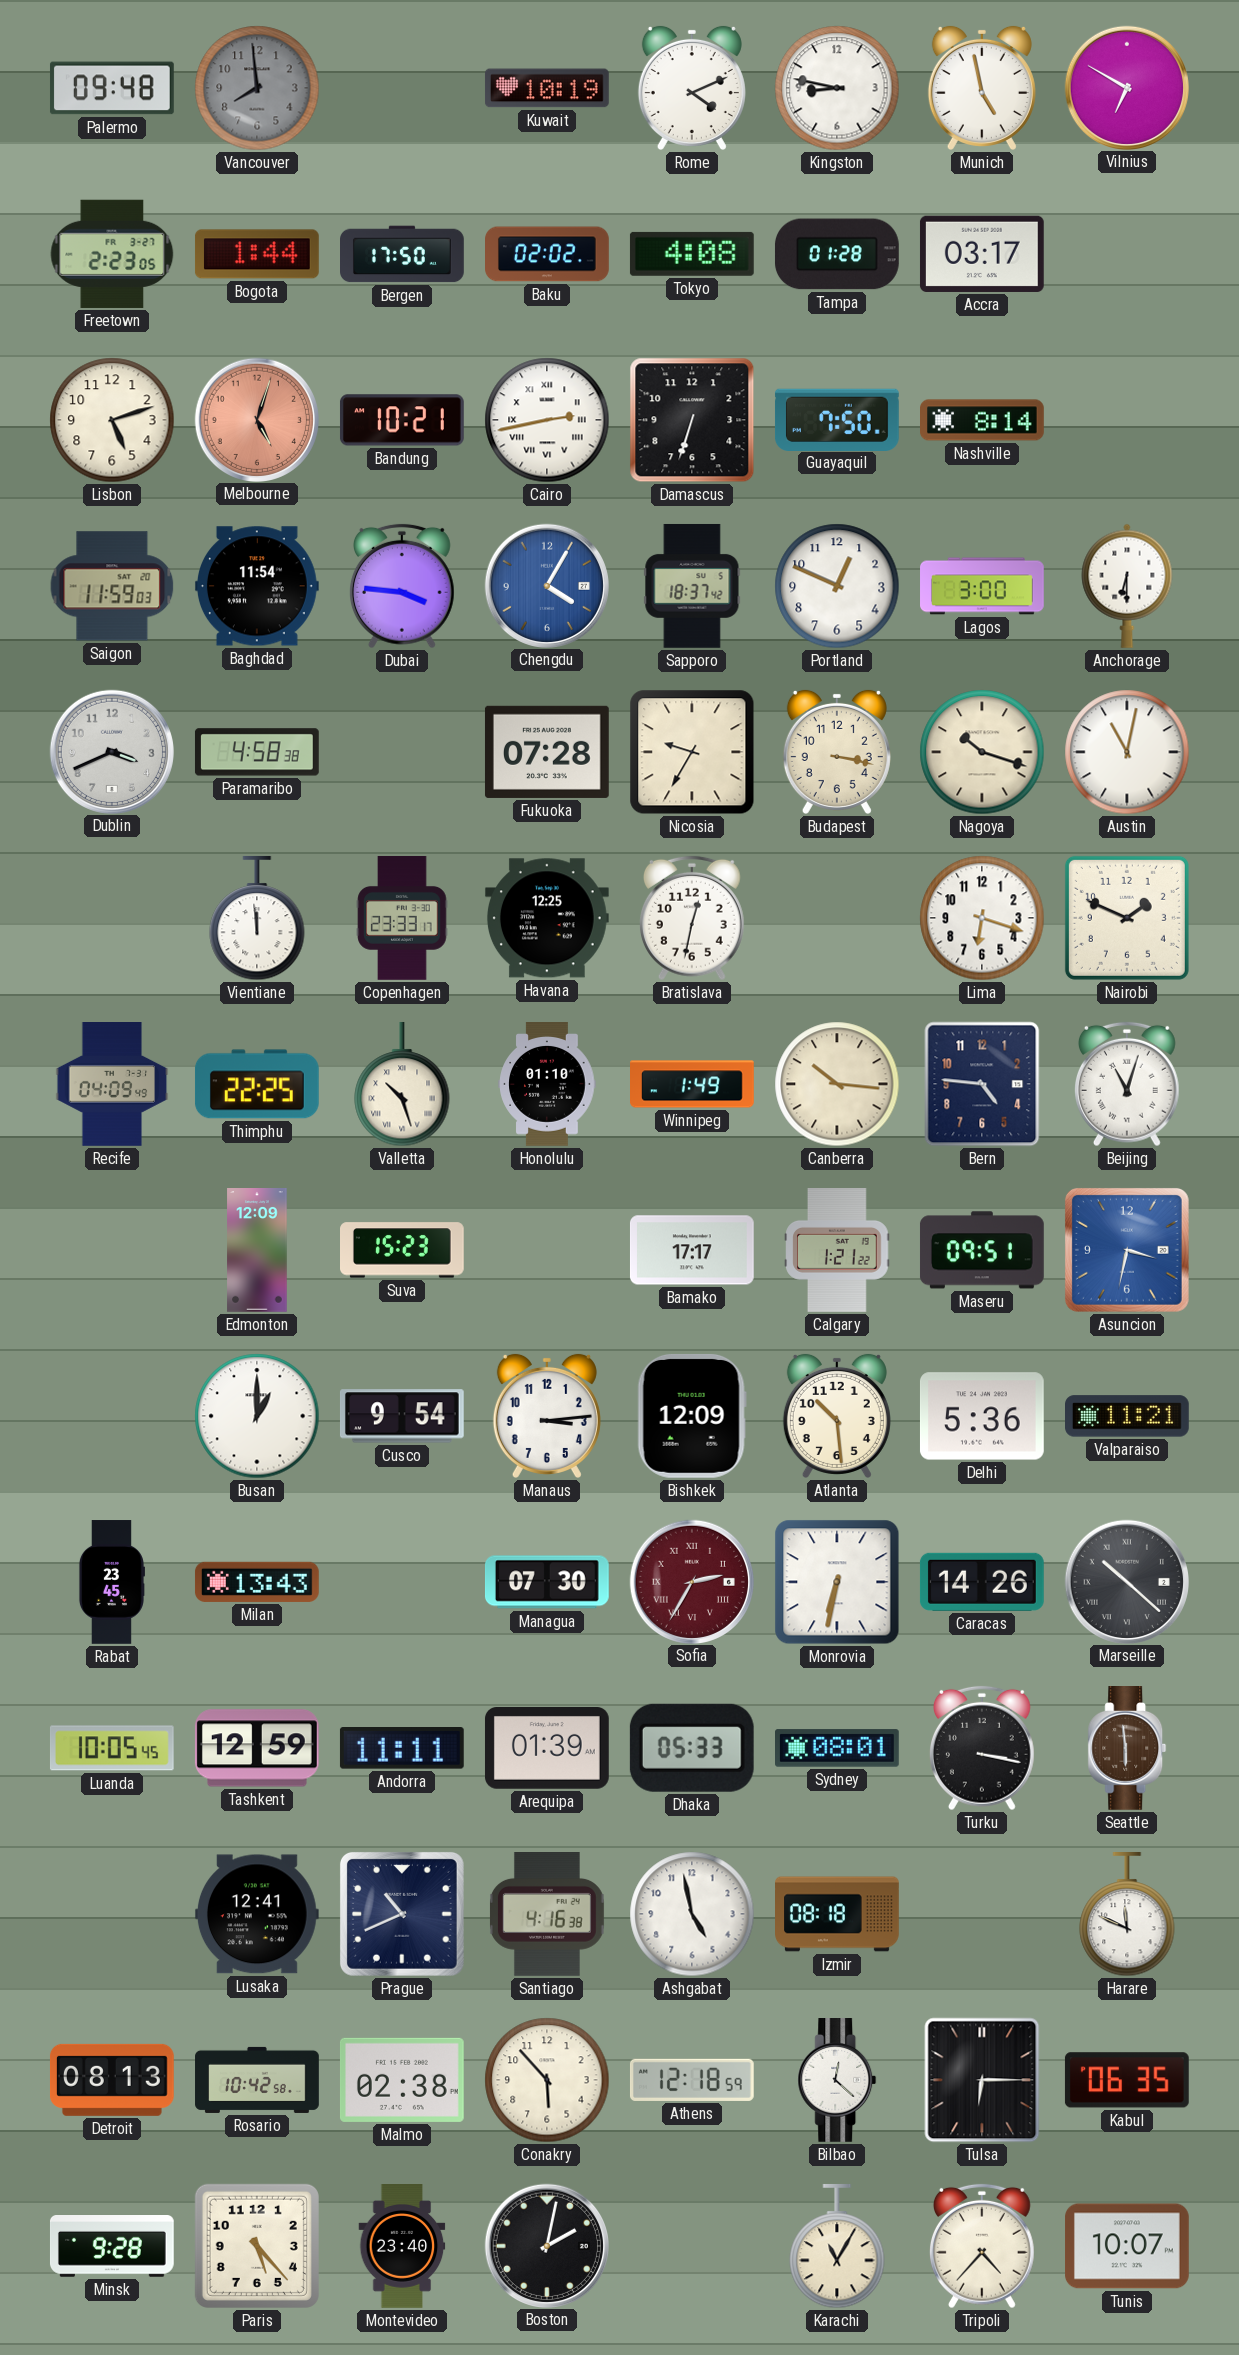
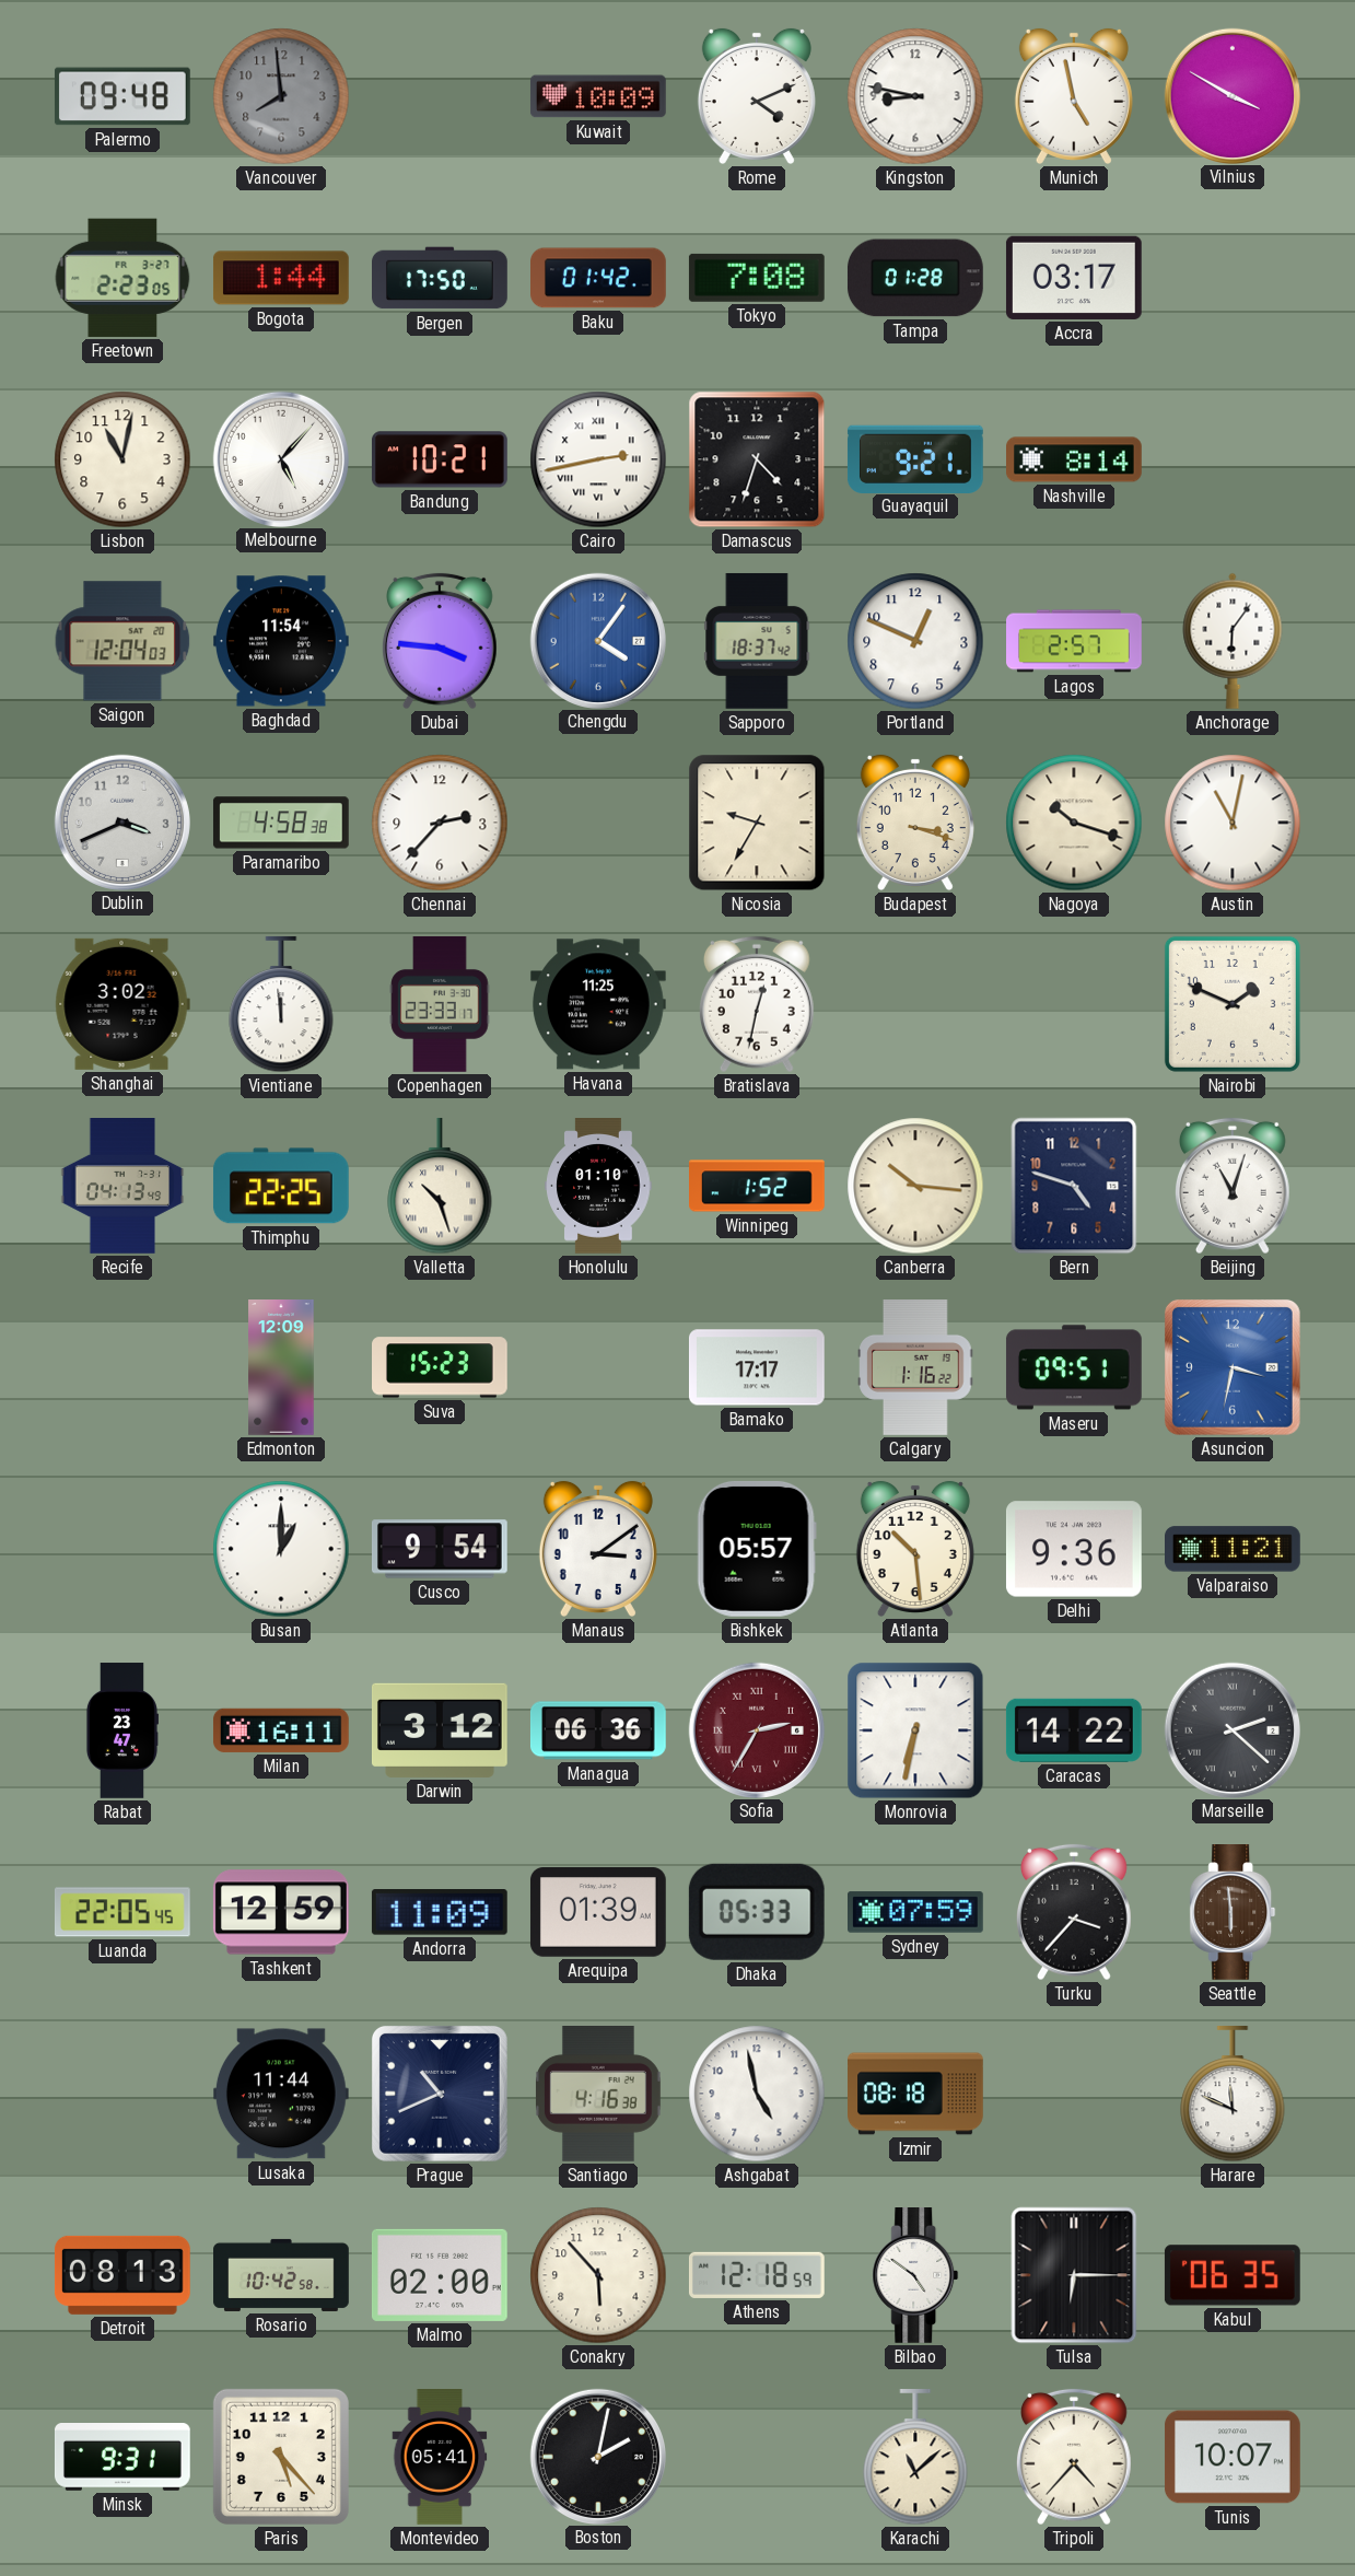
Kuwait: 10:19 -> 10:09
Vilnius: 6:50 -> 3:50
Baku: 02:02 -> 01:42
Tokyo: 4:08 -> 7:08
Lisbon: 5:12 -> 11:02
Melbourne: 5:03 -> 5:07
Melbourne dial: salmon -> white
Damascus: 6:33 -> 4:33
Guayaquil: 7:50 -> 9:21
Saigon: 11:59 -> 12:04
Chengdu: 4:05 -> 4:06
Lagos: 3:00 -> 2:57
Anchorage: 6:30 -> 6:06
Chennai: none -> 2:37
Fukuoka: 07:28 -> none
Budapest: 3:17 -> 3:18
Shanghai: none -> 3:02
Havana: 12:25 -> 11:25
Lima: 6:18 -> none
Recife: 04:09 -> 04:13
Winnipeg: 1:49 -> 1:52
Bern: 4:46 -> 4:48
Calgary: 1:21 -> 1:16
Manaus: 3:14 -> 3:09
Bishkek: 12:09 -> 05:57
Delhi: 5:36 -> 9:36
Rabat: 23:45 -> 23:47
Milan: 13:43 -> 16:11
Darwin: none -> 3:12
Managua: 07:30 -> 06:36
Caracas: 14:26 -> 14:22
Marseille: 10:22 -> 2:22
Luanda: 10:05 -> 22:05
Andorra: 11:11 -> 11:09
Sydney: 08:01 -> 07:59
Turku: 3:17 -> 3:37
Lusaka: 12:41 -> 11:44
Malmo: 02:38 -> 02:00
Bilbao: 12:22 -> 4:51
Minsk: 9:28 -> 9:31
Montevideo: 23:40 -> 05:41
Karachi: 11:05 -> 11:08
